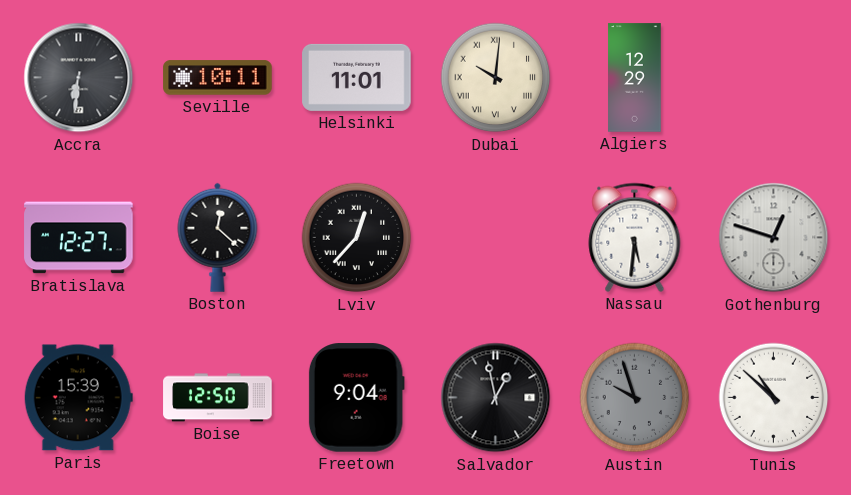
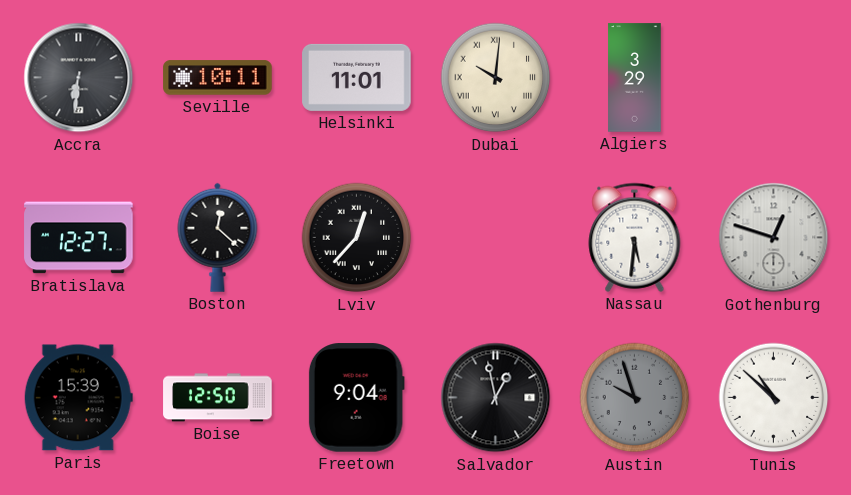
Algiers: 12:29 -> 3:29
